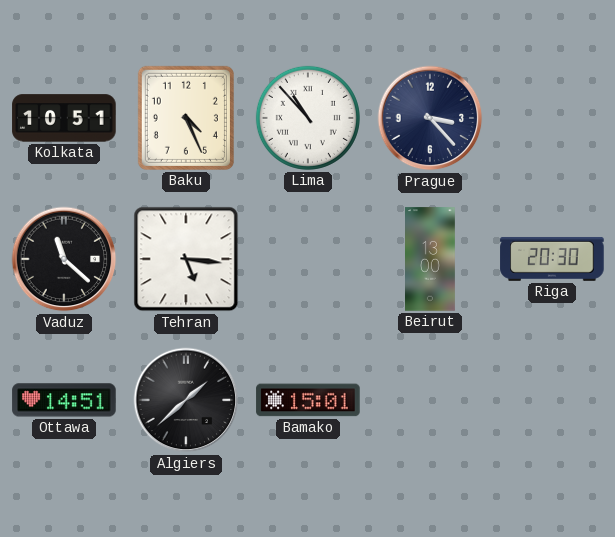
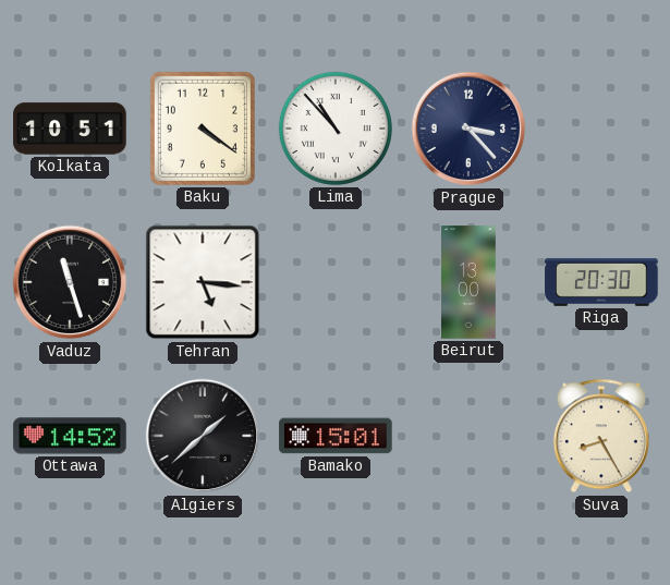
Baku: 4:26 -> 4:21
Vaduz: 11:22 -> 11:27
Ottawa: 14:51 -> 14:52
Suva: none -> 8:25
